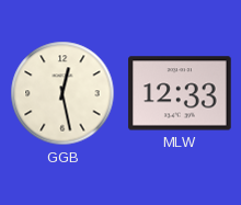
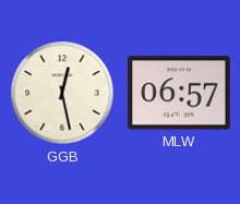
MLW: 12:33 -> 06:57
